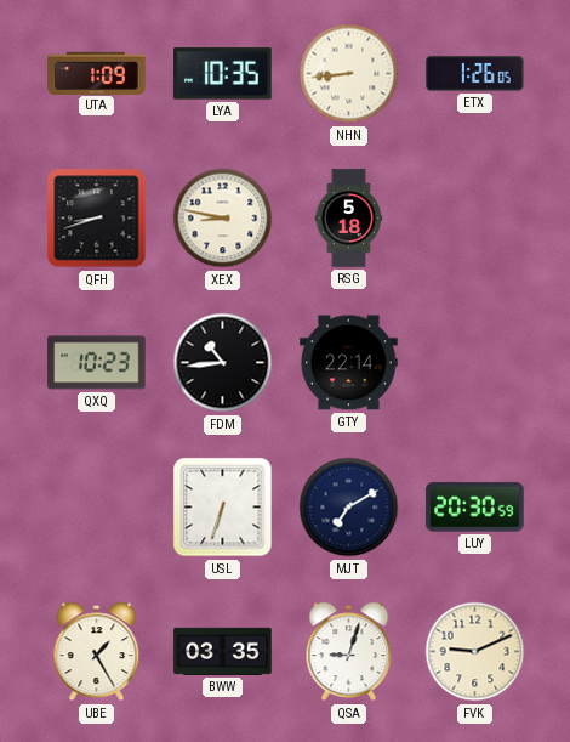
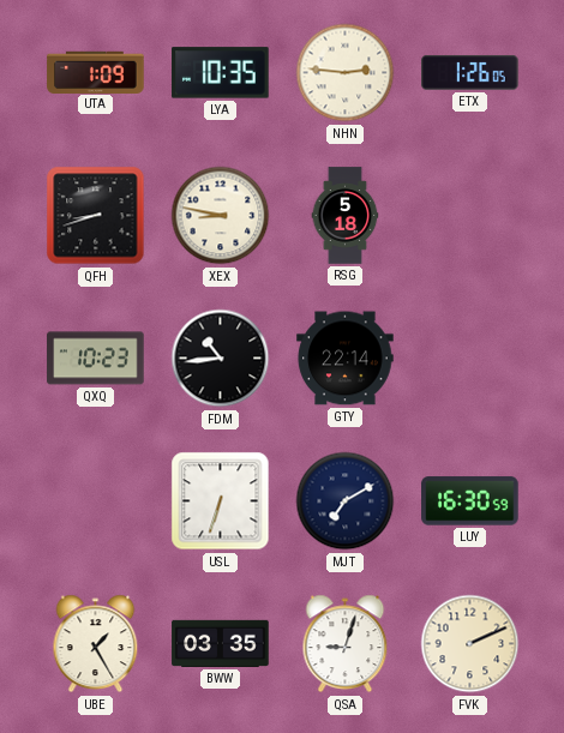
NHN: 8:44 -> 2:46
LUY: 20:30 -> 16:30
FVK: 9:11 -> 2:11
